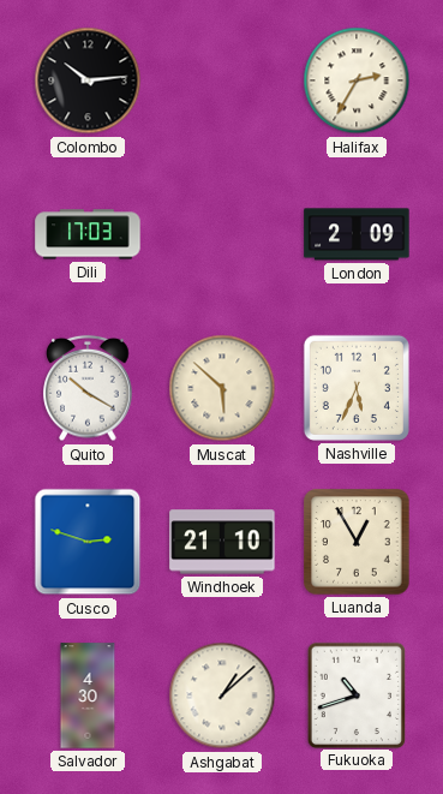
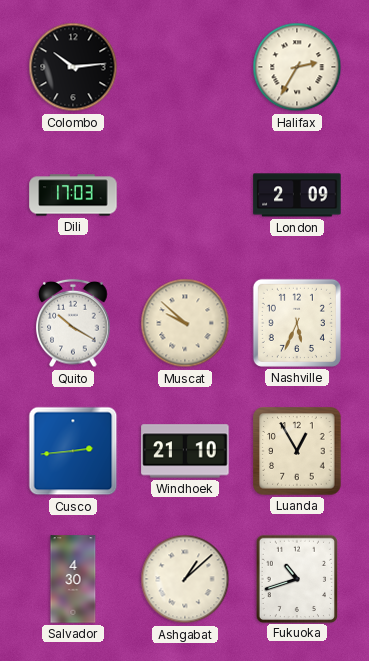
Muscat: 5:52 -> 9:52
Cusco: 2:48 -> 2:44
